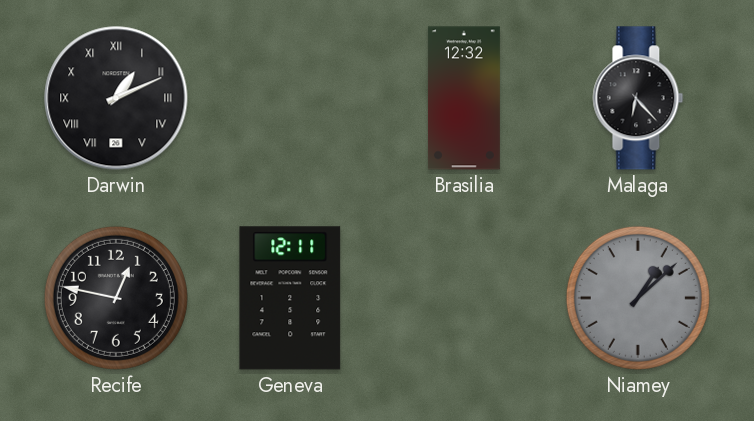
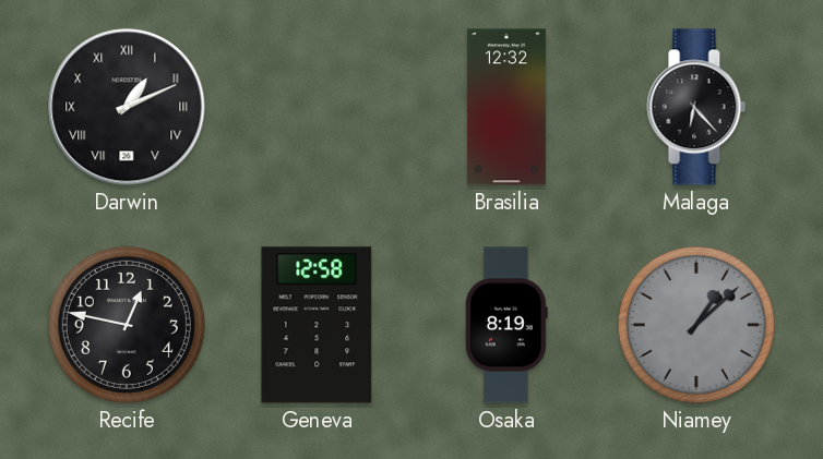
Geneva: 12:11 -> 12:58
Osaka: none -> 8:19
